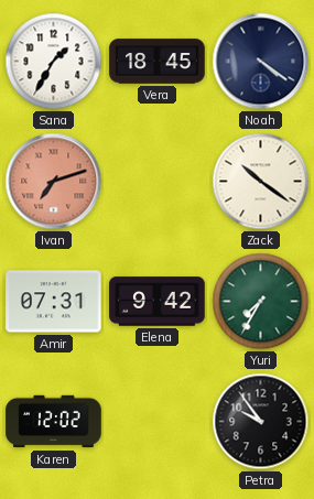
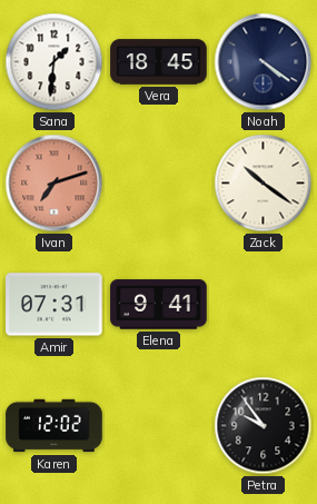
Sana: 1:35 -> 1:31
Elena: 9:42 -> 9:41
Yuri: 7:35 -> none
